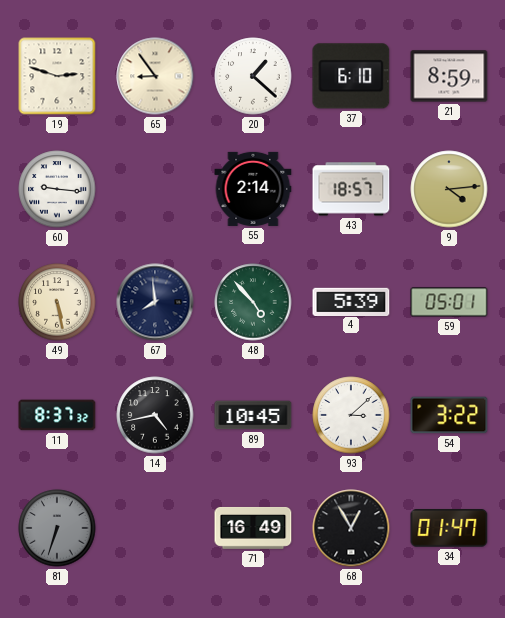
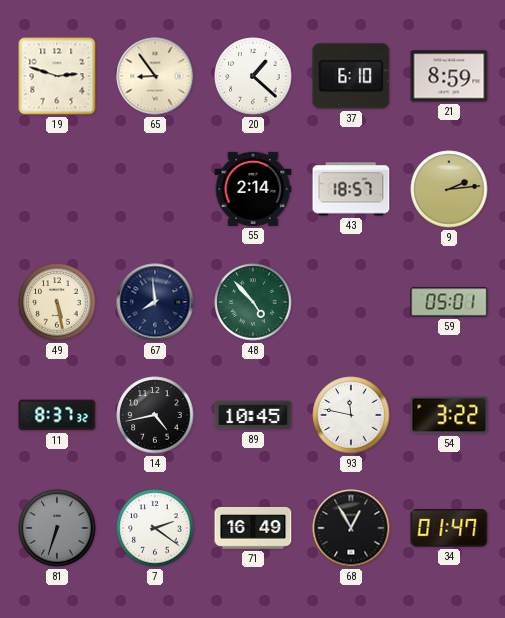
60: 9:16 -> none
9: 4:14 -> 2:14
4: 5:39 -> none
93: 3:08 -> 11:47
7: none -> 2:21
